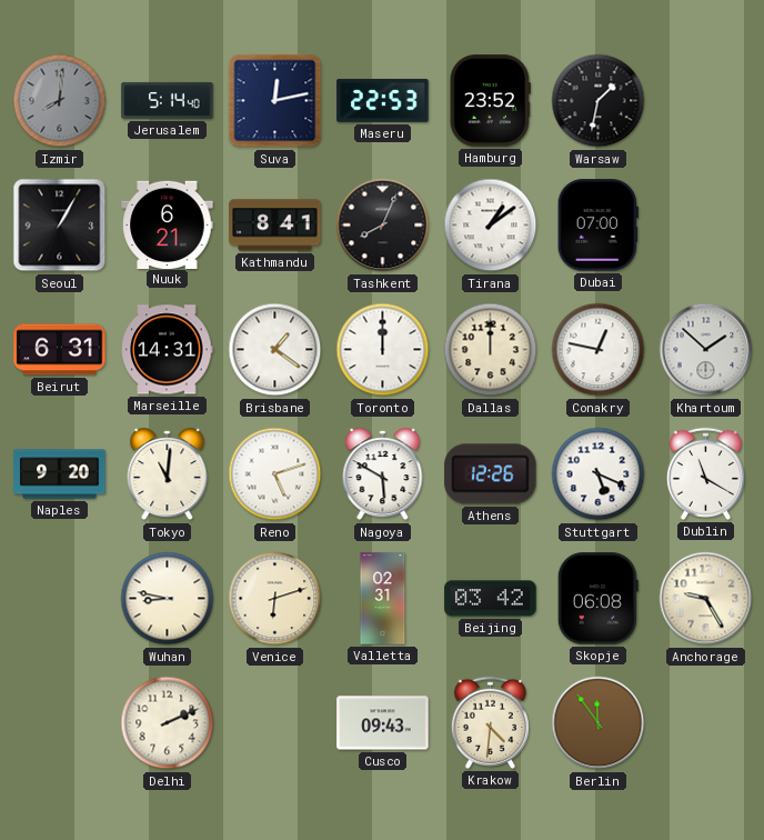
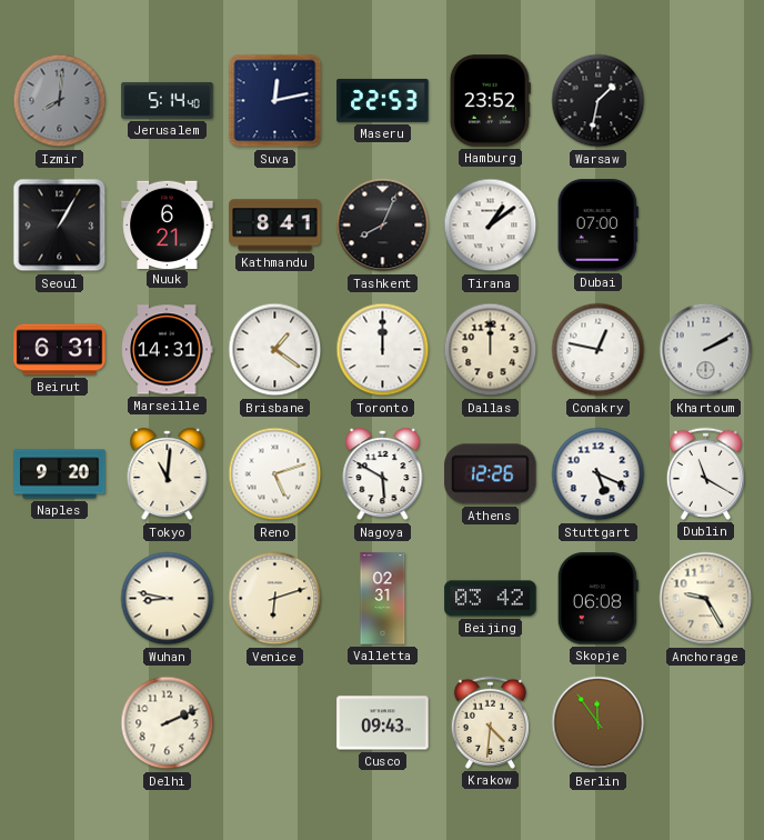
Khartoum: 1:52 -> 2:10
